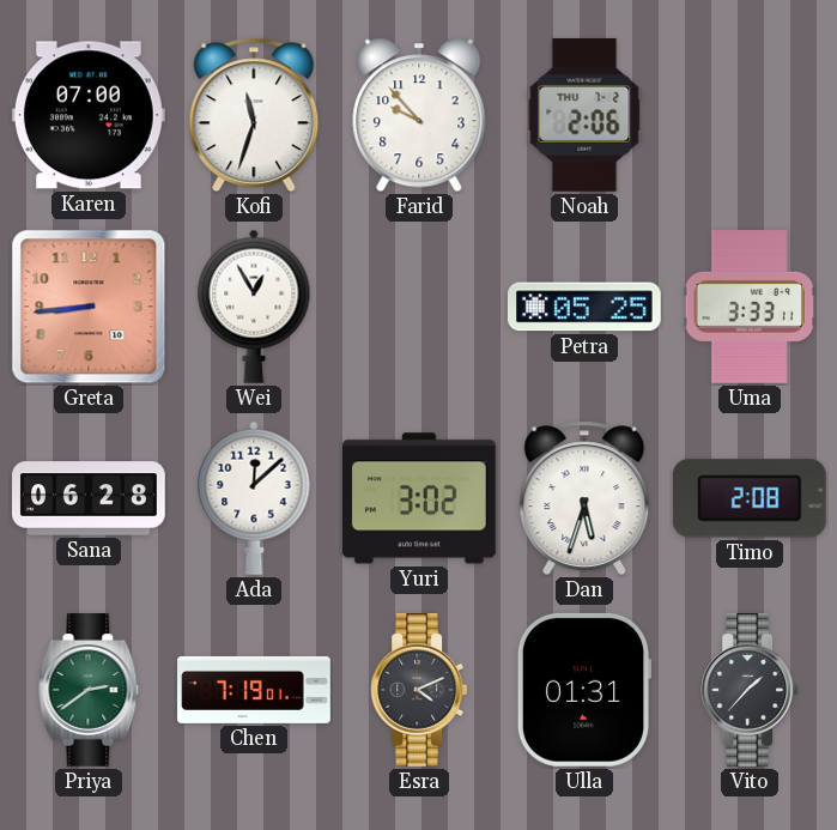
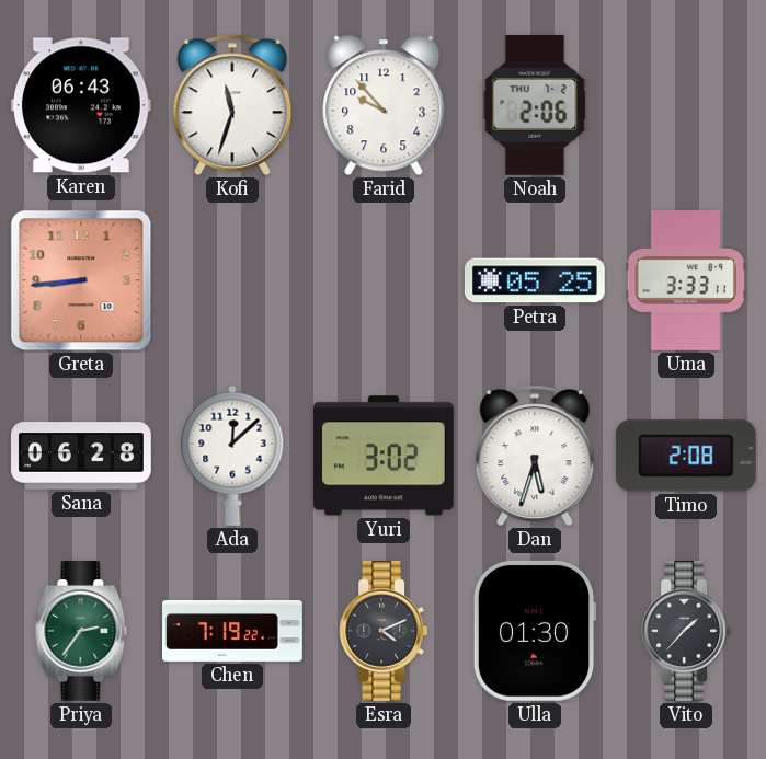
Karen: 07:00 -> 06:43
Wei: 12:55 -> none
Priya: 2:39 -> 2:36
Chen: 7:19:01 -> 7:19:22
Ulla: 01:31 -> 01:30
